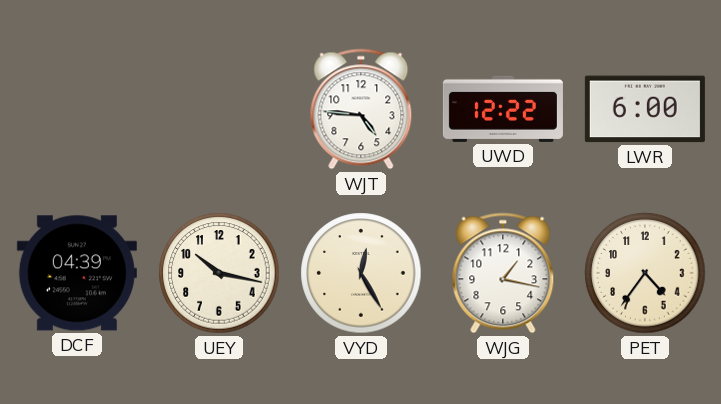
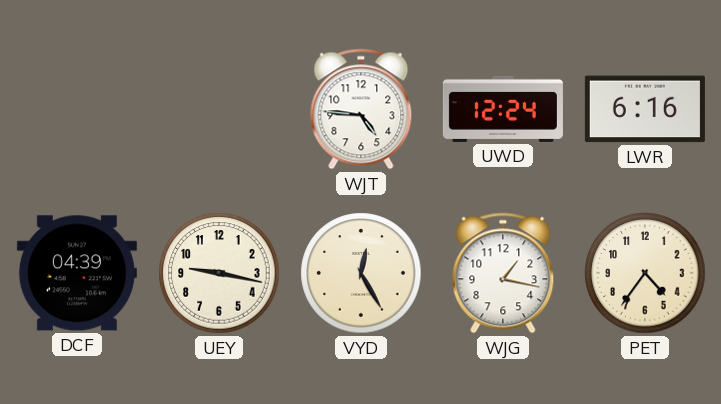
UWD: 12:22 -> 12:24
LWR: 6:00 -> 6:16
UEY: 10:17 -> 9:17
